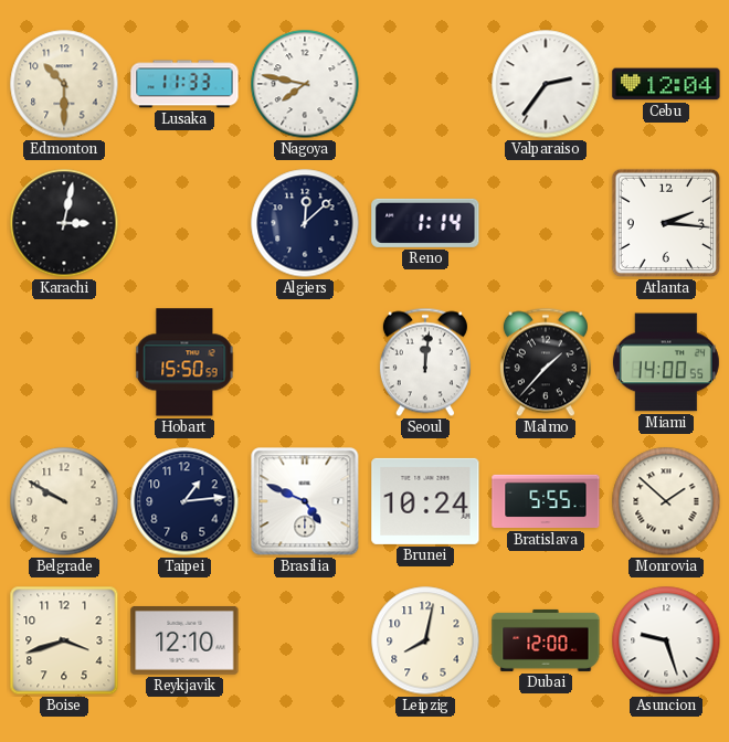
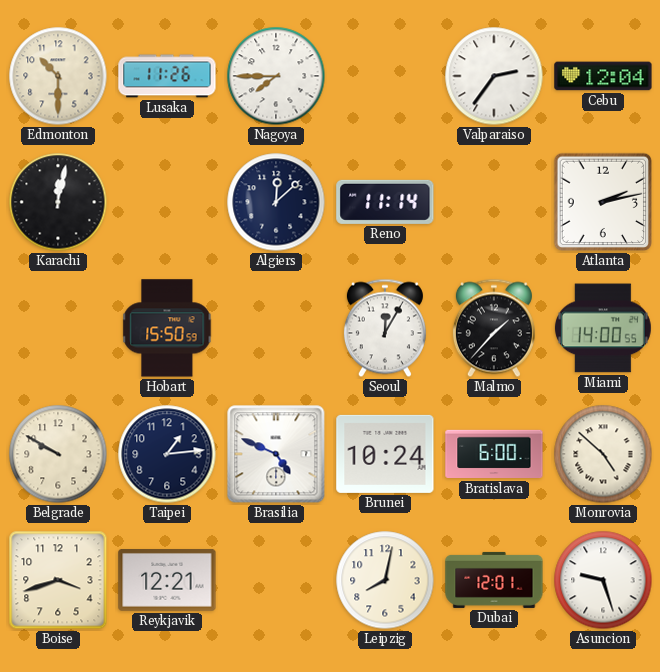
Lusaka: 11:33 -> 11:26
Nagoya: 7:47 -> 7:45
Karachi: 3:02 -> 12:02
Reno: 1:14 -> 11:14
Atlanta: 2:16 -> 2:13
Seoul: 12:01 -> 12:05
Bratislava: 5:55 -> 6:00
Monrovia: 1:52 -> 4:52
Reykjavik: 12:10 -> 12:21
Dubai: 12:00 -> 12:01
